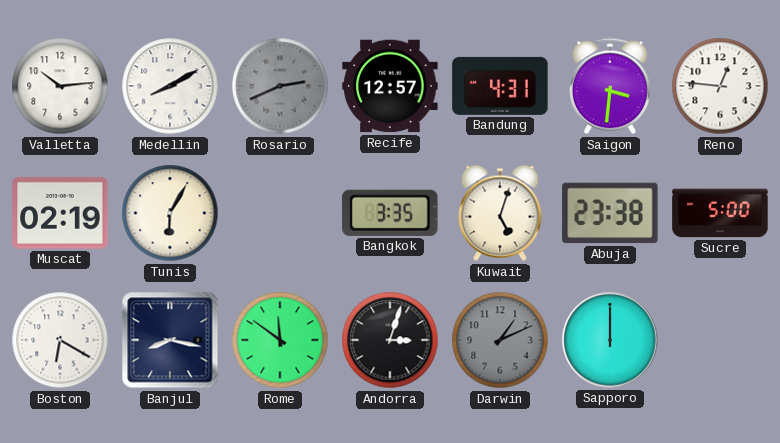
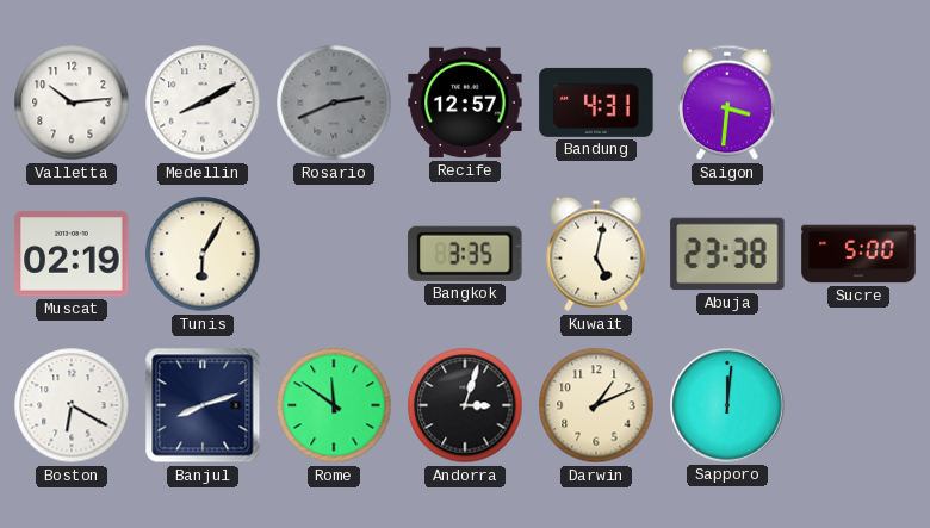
Reno: 12:46 -> none
Kuwait: 5:03 -> 5:02
Banjul: 8:17 -> 8:12
Darwin dial: grey -> cream
Sapporo: 12:00 -> 12:01
